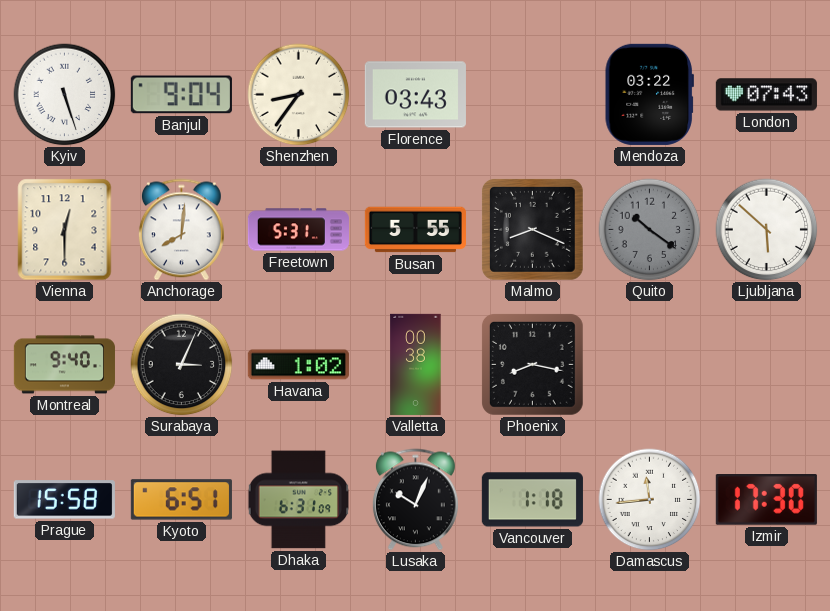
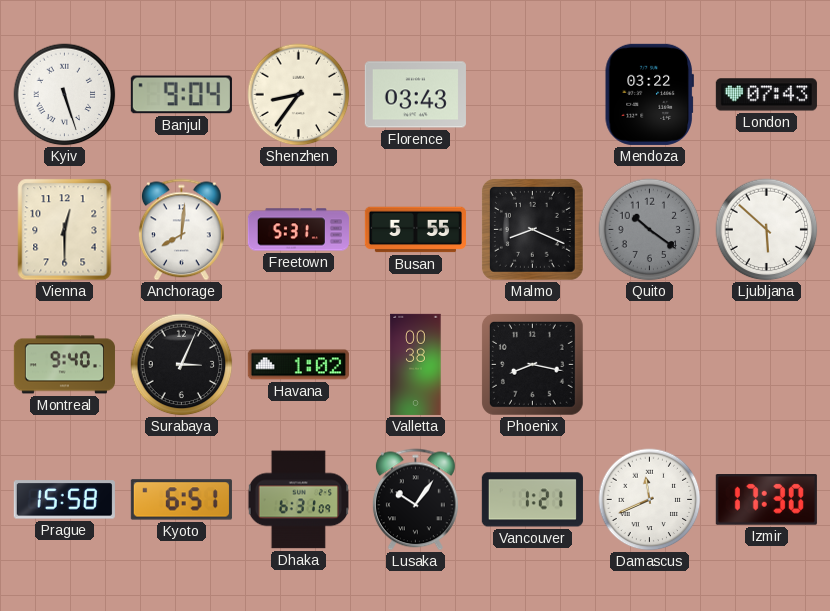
Lusaka: 10:04 -> 10:06
Vancouver: 1:18 -> 1:21
Damascus: 11:44 -> 11:41
